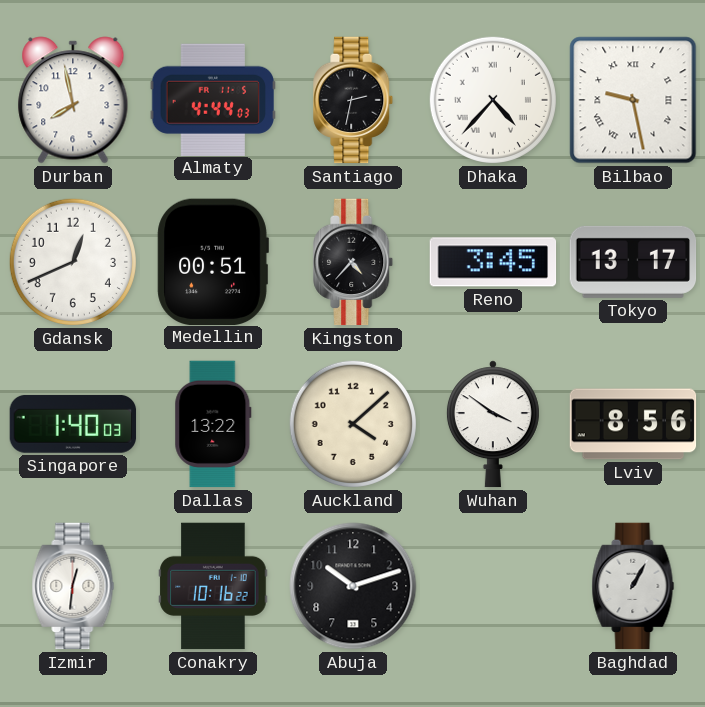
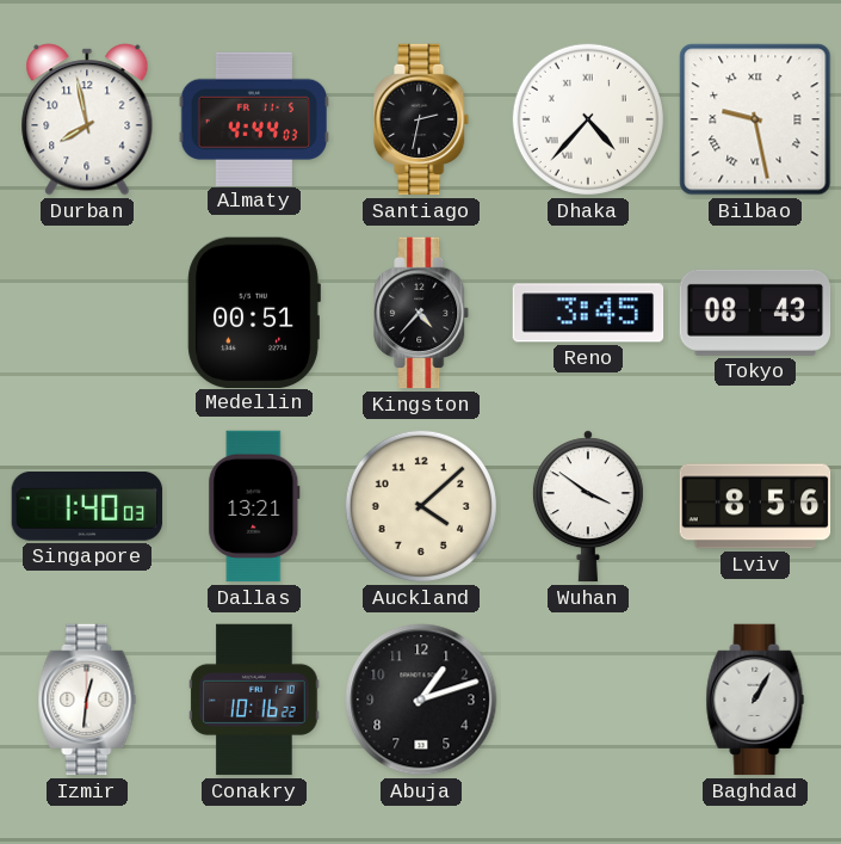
Gdansk: 12:41 -> none
Tokyo: 13:17 -> 08:43
Dallas: 13:22 -> 13:21
Abuja: 10:12 -> 1:12
